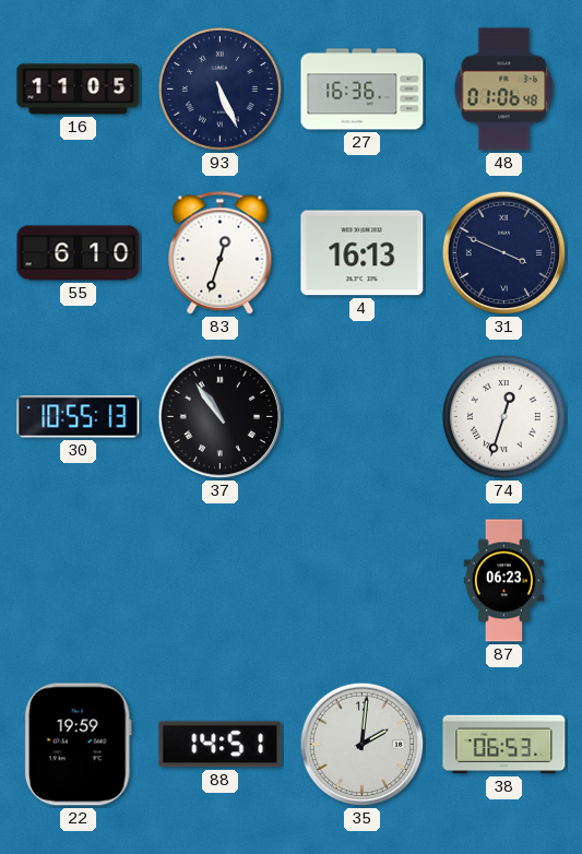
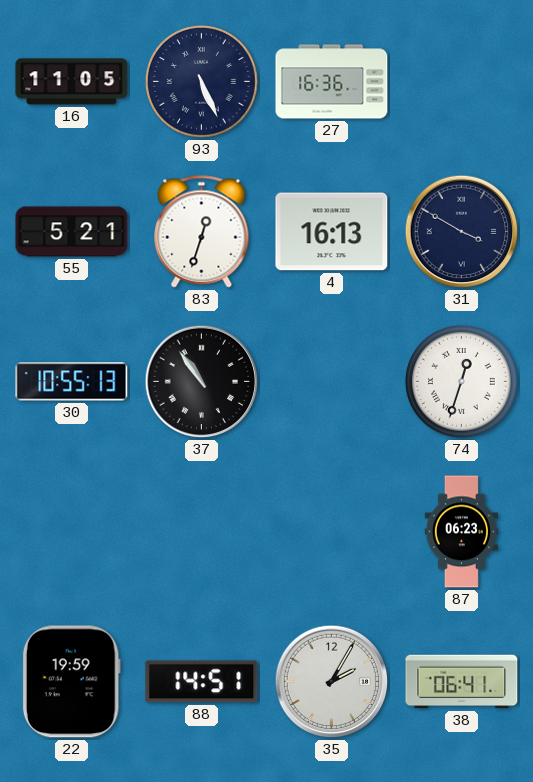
48: 01:06 -> none
55: 6:10 -> 5:21
31: 3:49 -> 3:50
35: 2:01 -> 2:05
38: 06:53 -> 06:41
